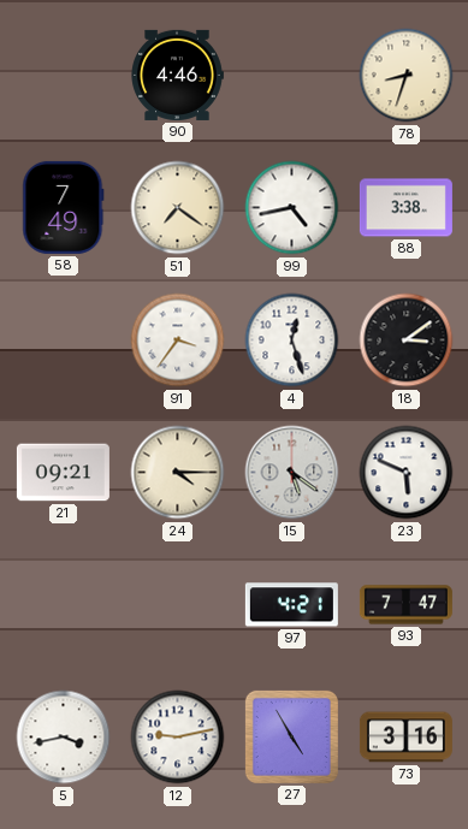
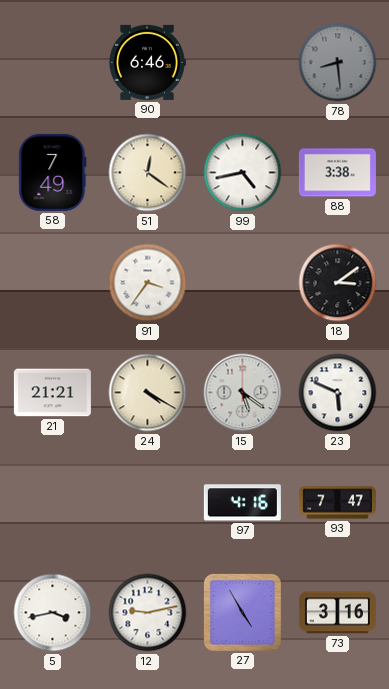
90: 4:46 -> 6:46
78: 8:33 -> 8:29
78 dial: cream -> grey
51: 7:21 -> 12:21
4: 12:27 -> none
21: 09:21 -> 21:21
24: 4:15 -> 4:20
97: 4:21 -> 4:16
